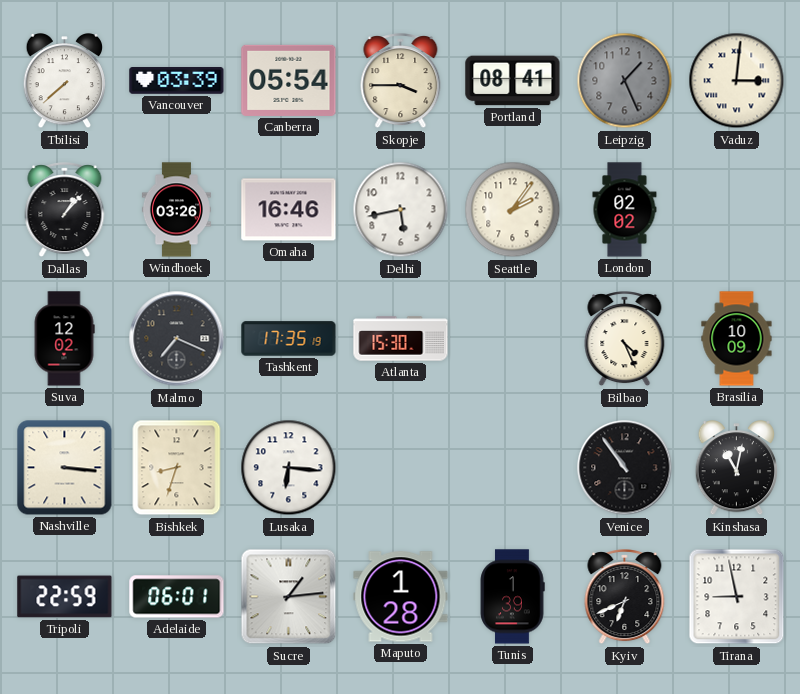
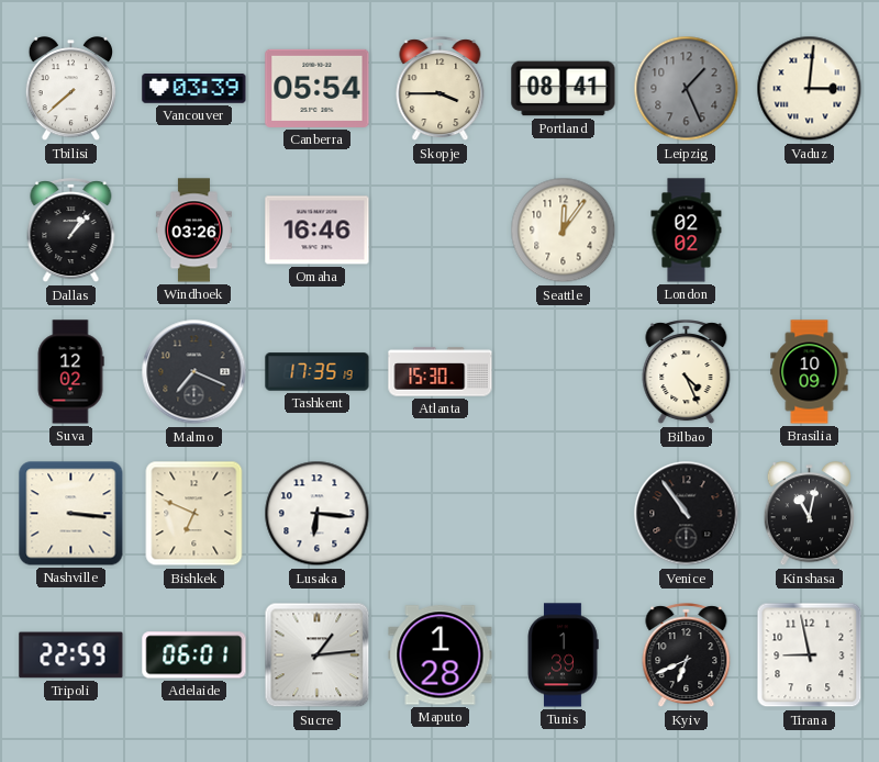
Delhi: 5:43 -> none
Seattle: 2:06 -> 12:06
Bishkek: 8:33 -> 6:49
